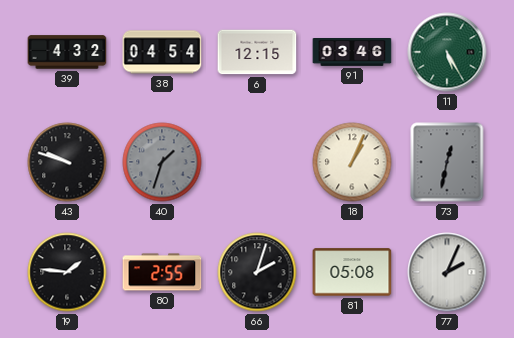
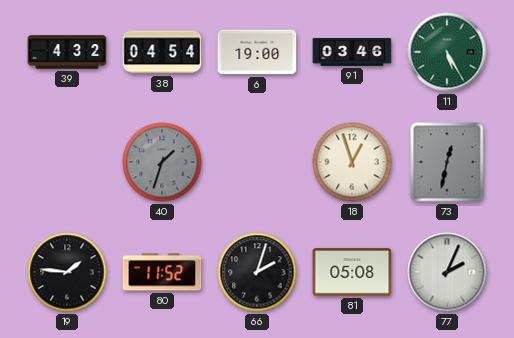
6: 12:15 -> 19:00
43: 9:48 -> none
18: 1:04 -> 12:57
80: 2:55 -> 11:52
